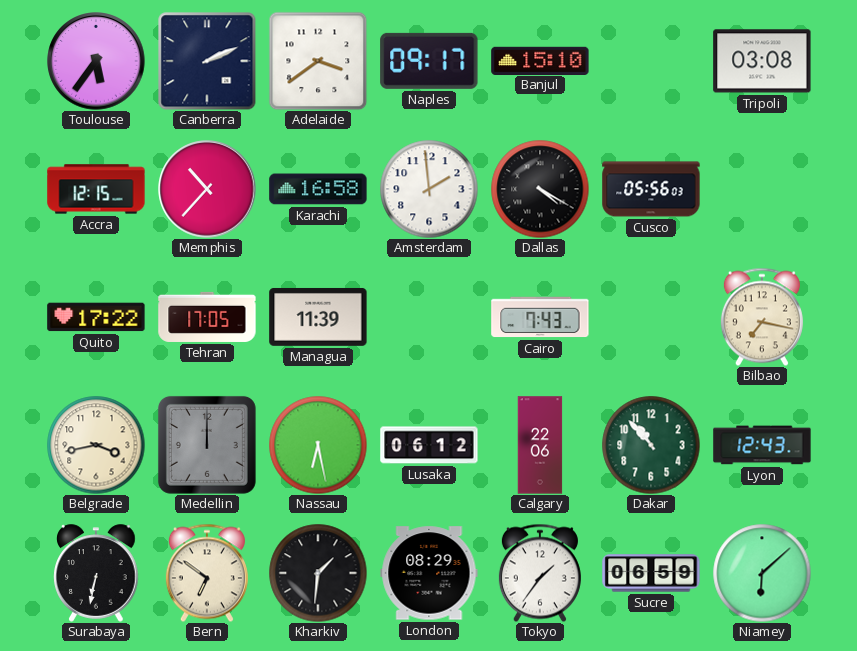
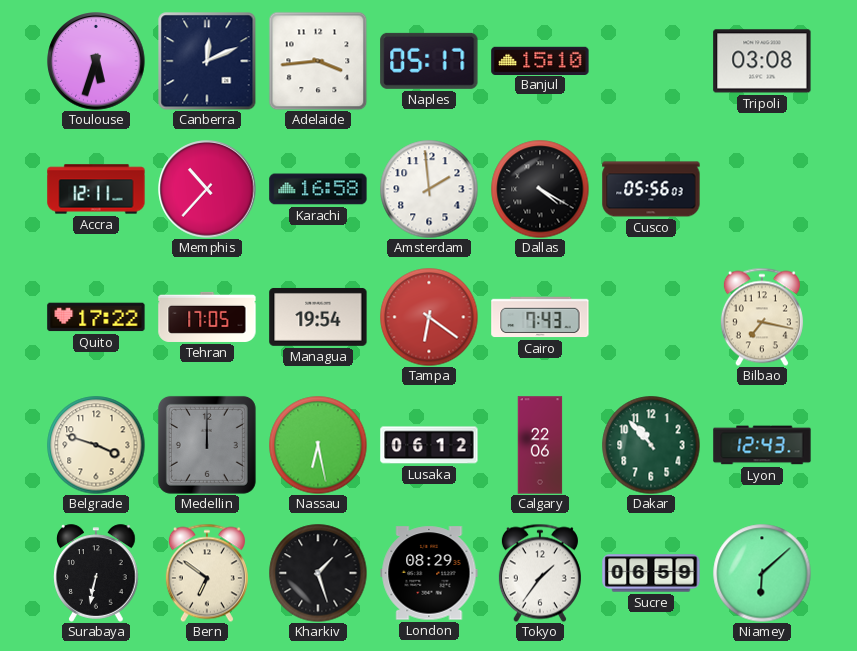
Toulouse: 5:36 -> 5:33
Canberra: 2:11 -> 12:11
Adelaide: 3:39 -> 3:44
Naples: 09:17 -> 05:17
Accra: 12:15 -> 12:11
Managua: 11:39 -> 19:54
Tampa: none -> 6:21
Belgrade: 3:43 -> 3:48
Kharkiv: 1:31 -> 1:27
